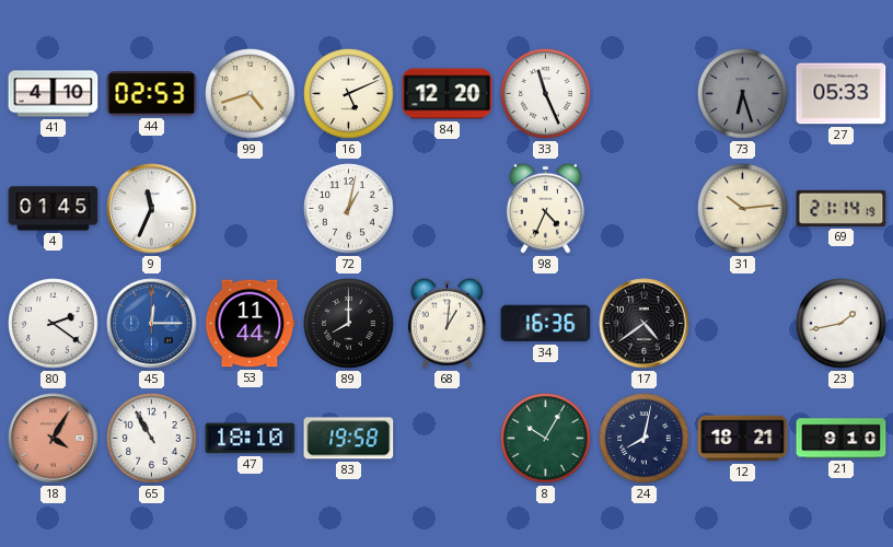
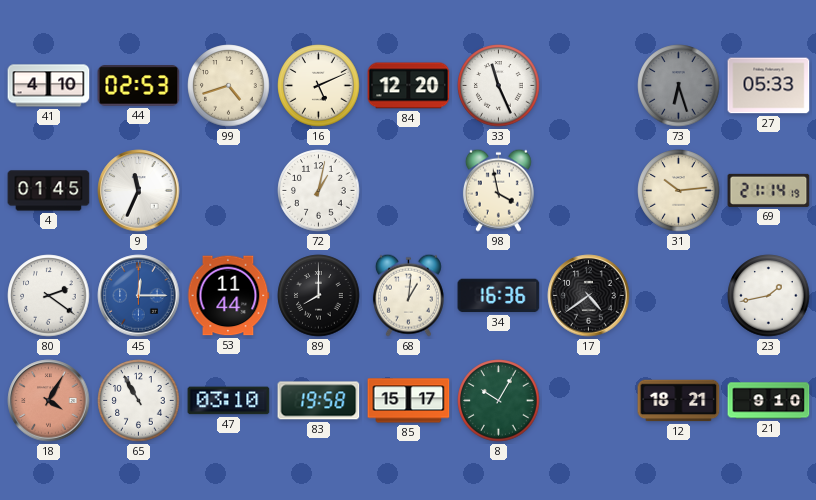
98: 4:34 -> 3:58
47: 18:10 -> 03:10
85: none -> 15:17
24: 8:02 -> none
